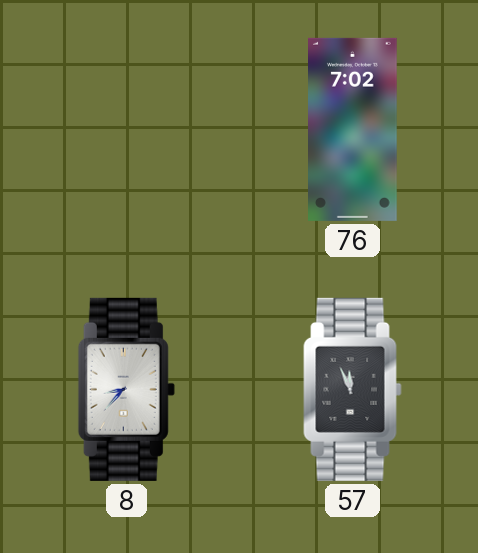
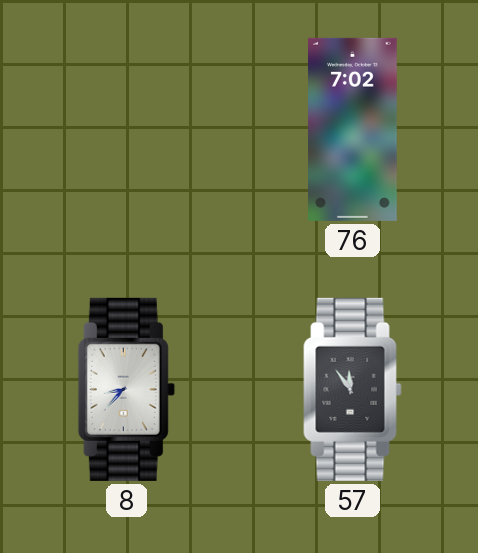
57: 11:56 -> 11:54
